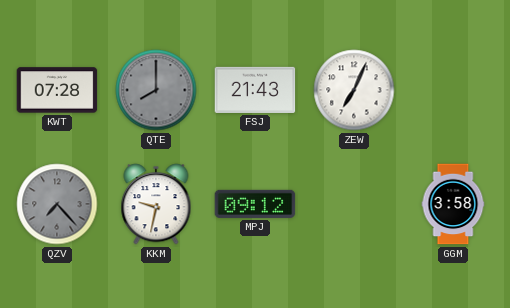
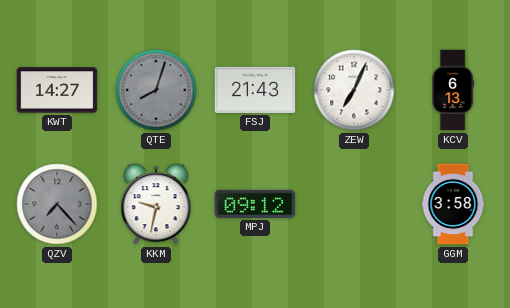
KWT: 07:28 -> 14:27
QTE: 8:00 -> 8:03
KCV: none -> 6:13
